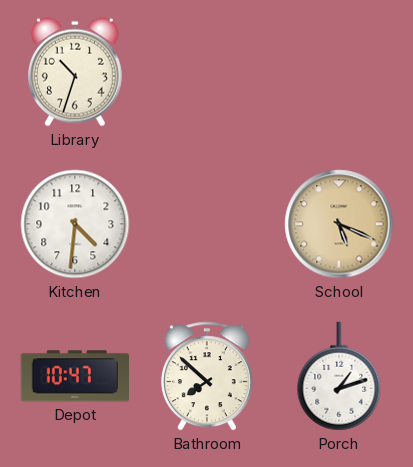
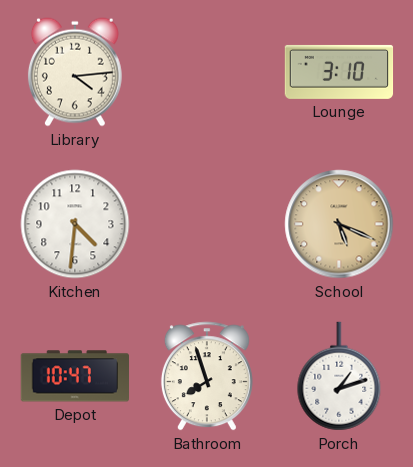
Library: 10:33 -> 4:14
Lounge: none -> 3:10
Bathroom: 7:52 -> 7:57
